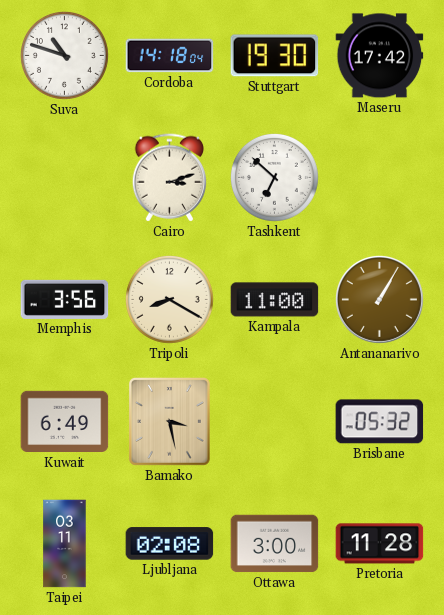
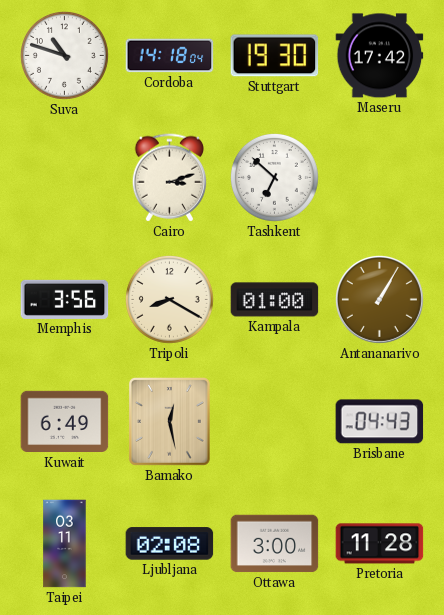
Kampala: 11:00 -> 01:00
Bamako: 3:28 -> 12:28
Brisbane: 05:32 -> 04:43
